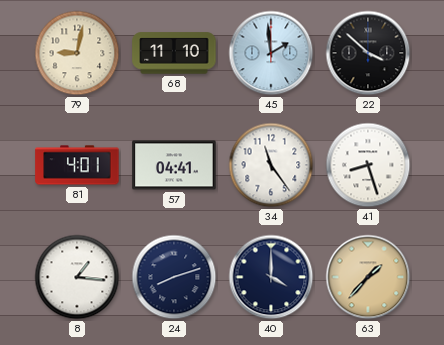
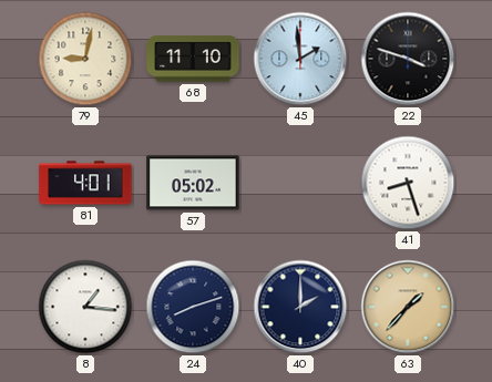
22: 3:52 -> 3:48
57: 04:41 -> 05:02
34: 11:24 -> none
40: 4:00 -> 2:00
